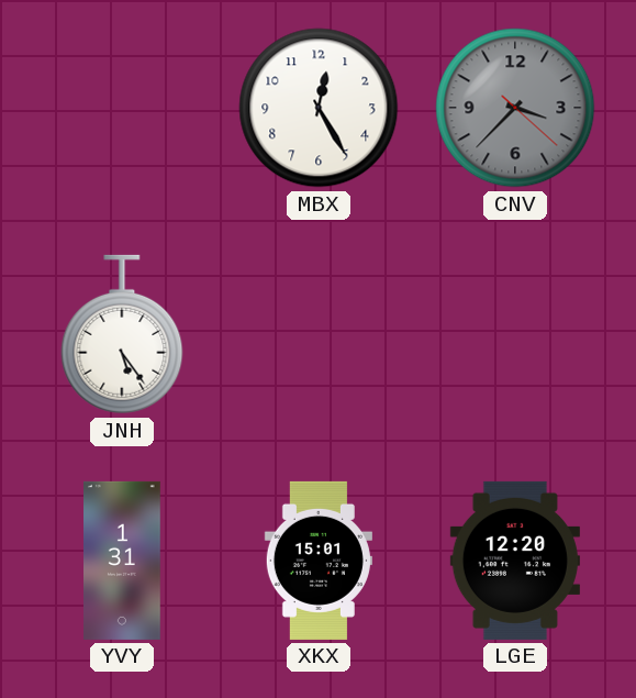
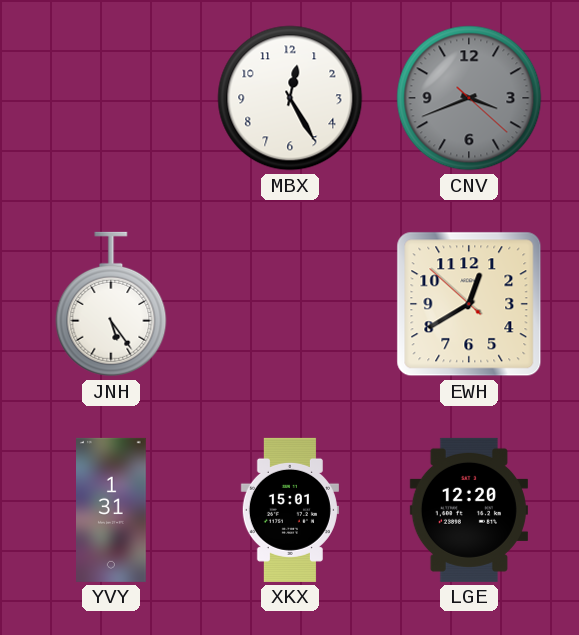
CNV: 3:37 -> 3:41
EWH: none -> 12:39
